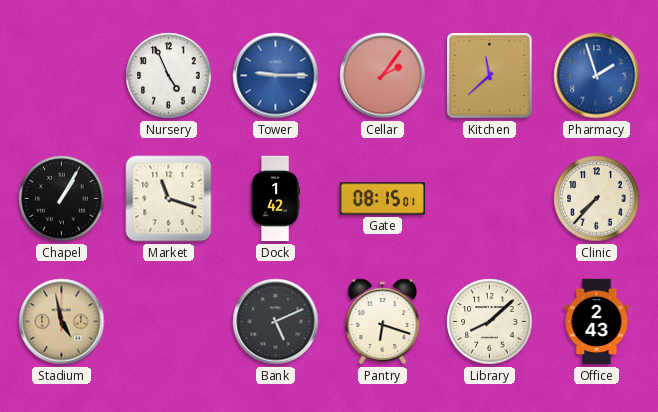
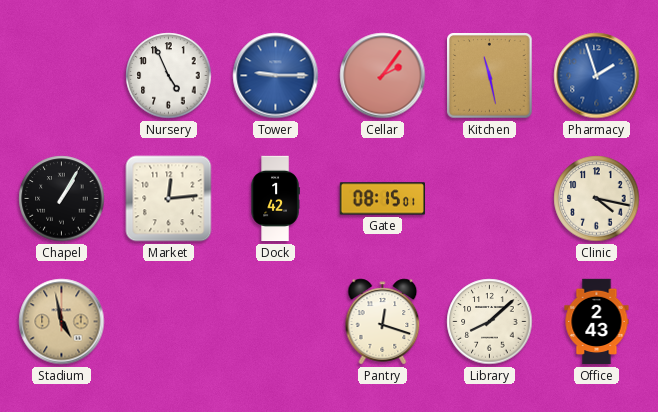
Kitchen: 11:38 -> 11:28
Market: 11:18 -> 12:14
Clinic: 7:37 -> 4:17
Bank: 5:11 -> none
Pantry: 6:18 -> 12:18
